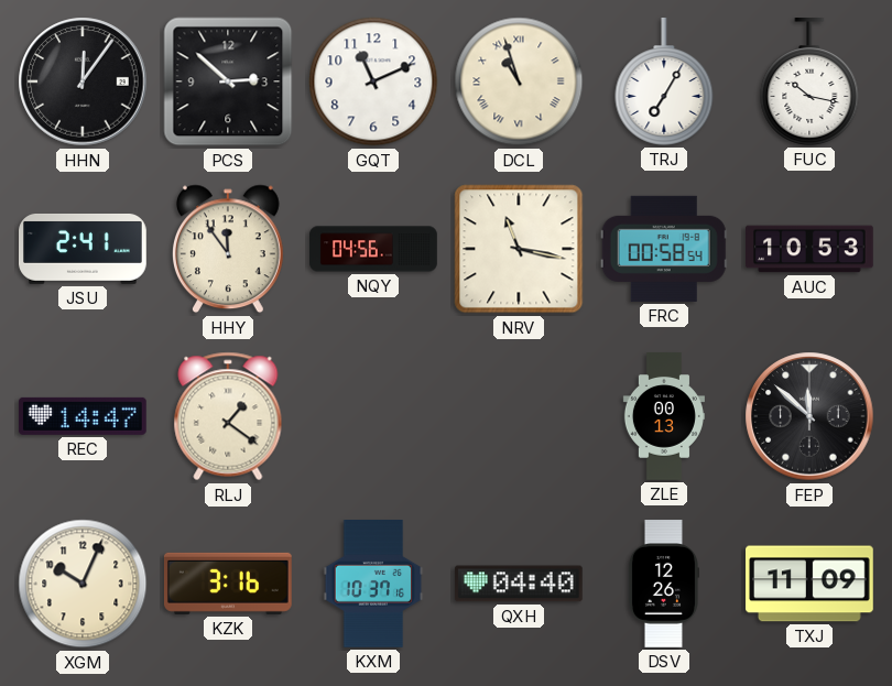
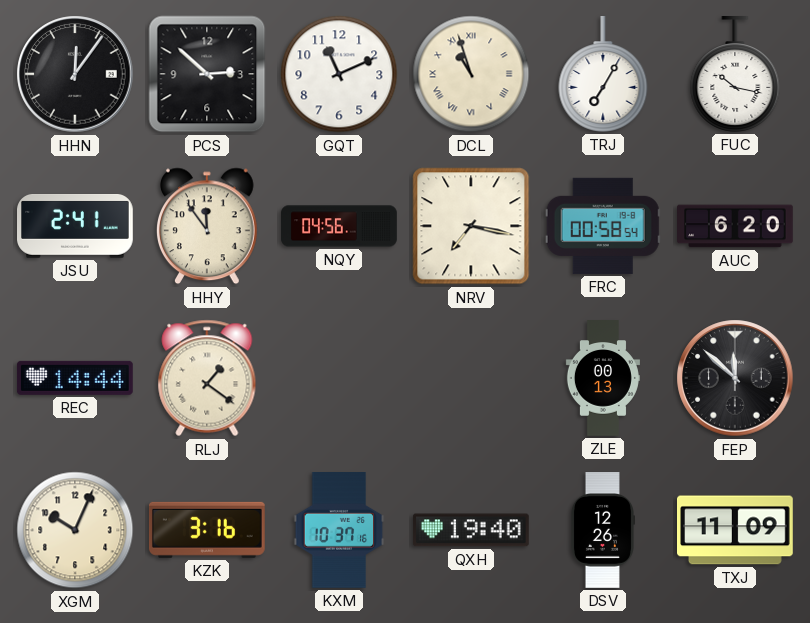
NRV: 11:17 -> 7:17
AUC: 10:53 -> 6:20
REC: 14:47 -> 14:44
QXH: 04:40 -> 19:40
